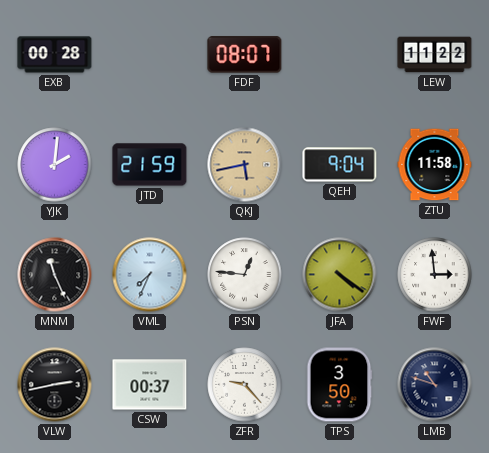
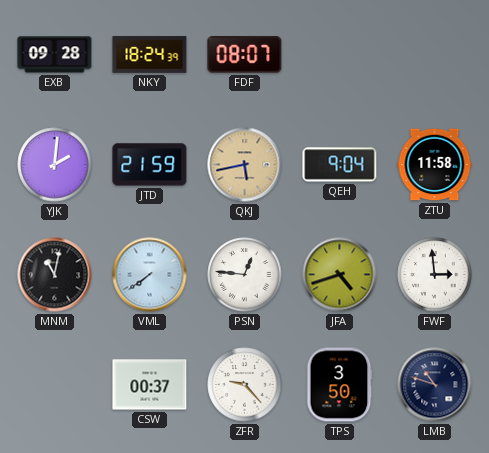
EXB: 00:28 -> 09:28
NKY: none -> 18:24
LEW: 11:22 -> none
MNM: 11:26 -> 11:02
VML: 7:34 -> 7:39
JFA: 4:21 -> 4:42
VLW: 2:43 -> none
